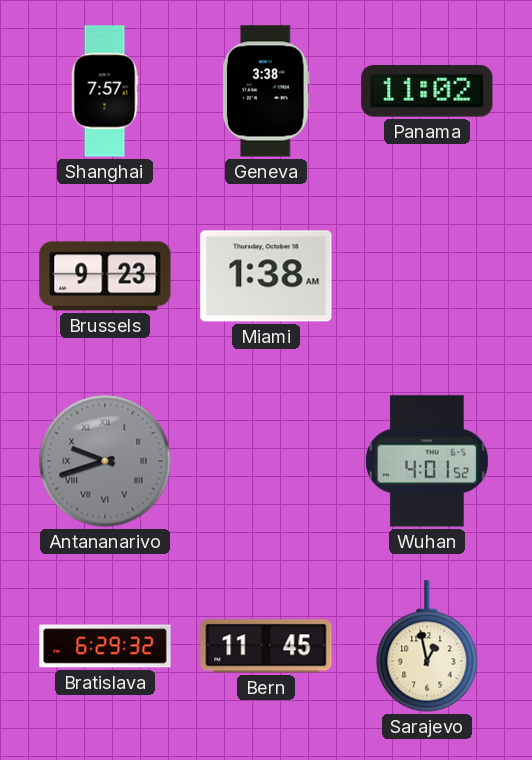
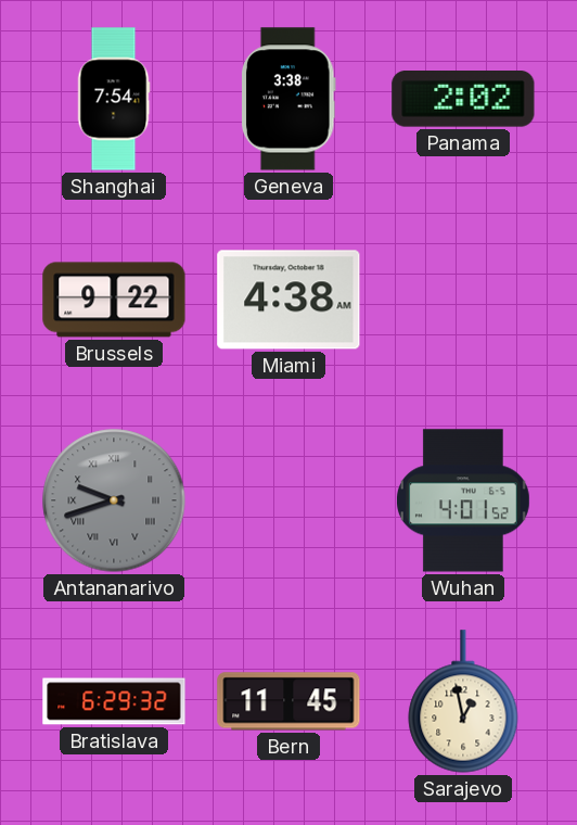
Shanghai: 7:57 -> 7:54
Panama: 11:02 -> 2:02
Brussels: 9:23 -> 9:22
Miami: 1:38 -> 4:38
